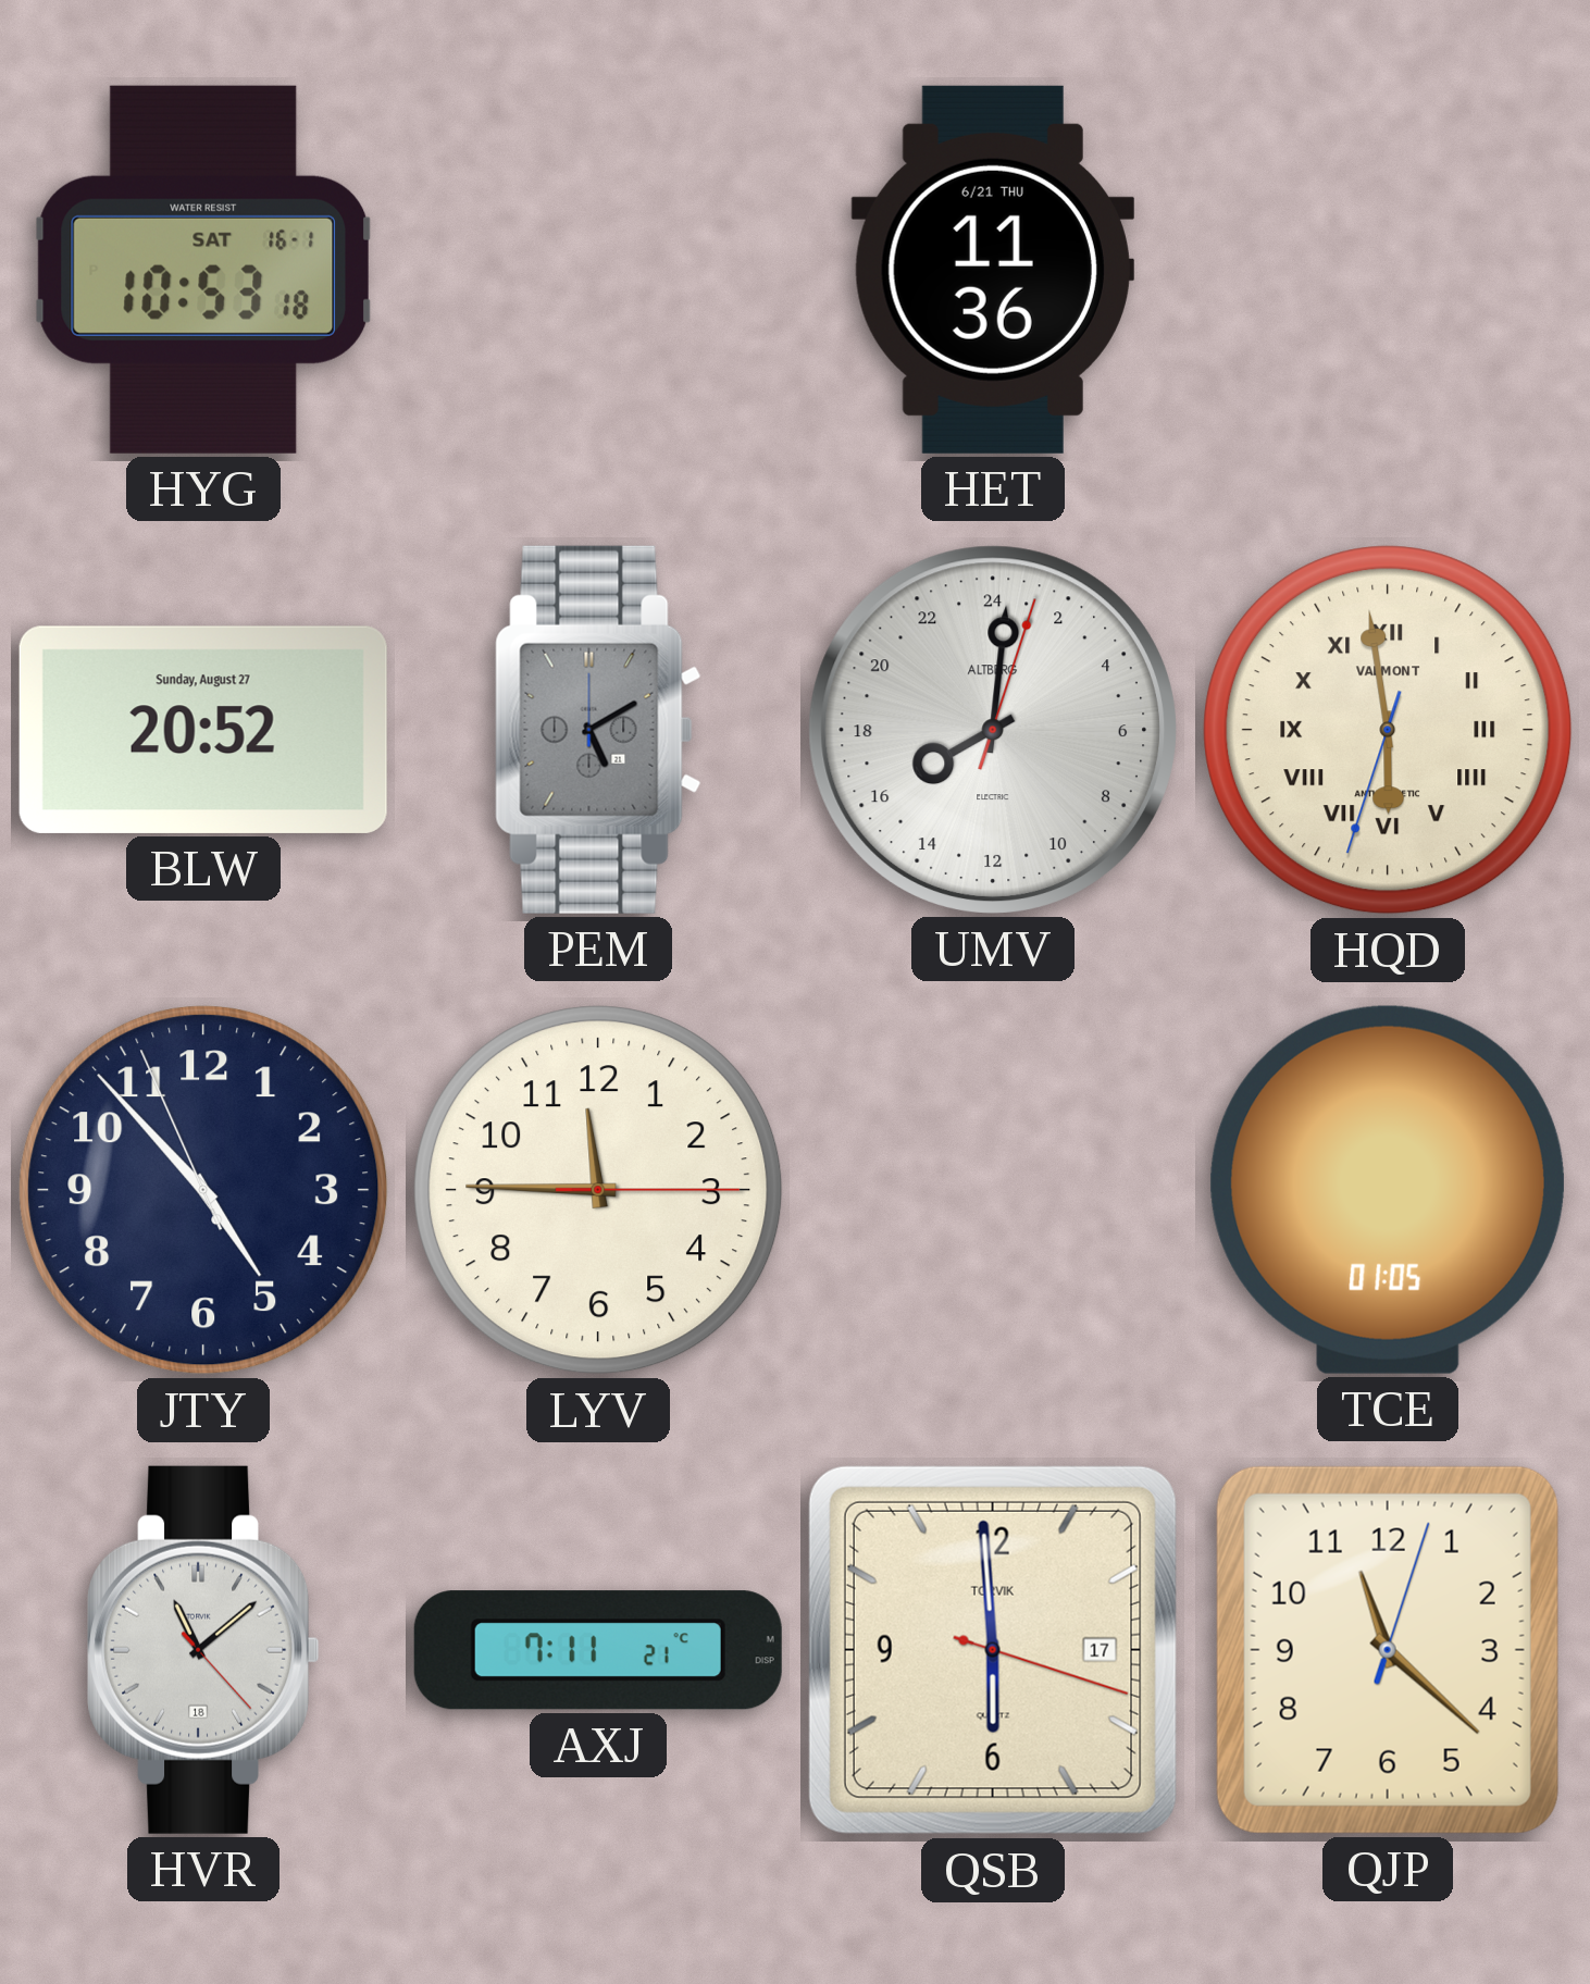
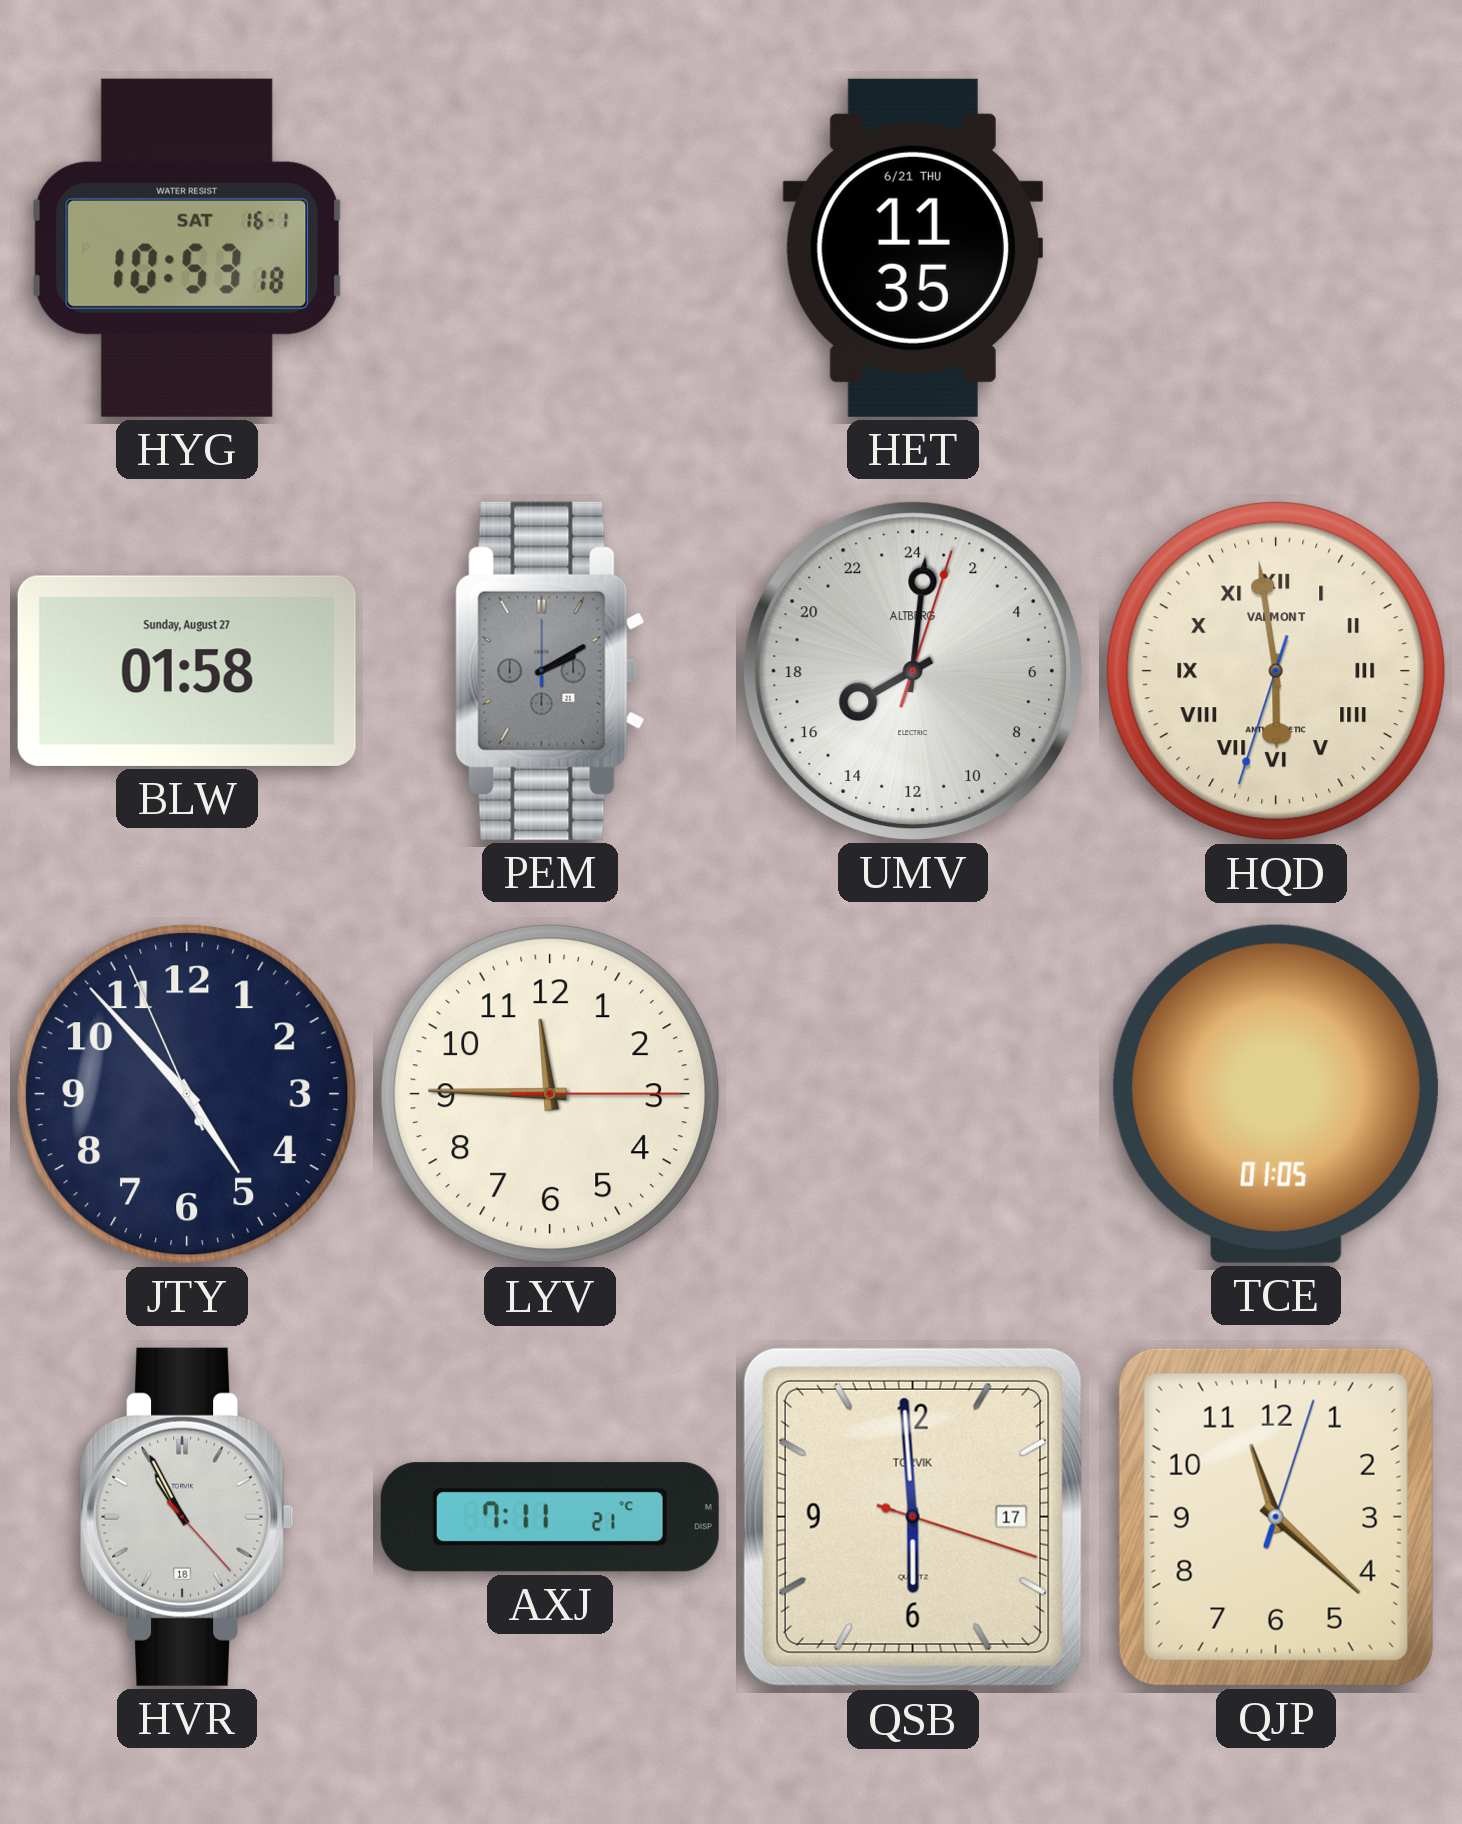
HET: 11:36 -> 11:35
BLW: 20:52 -> 01:58
PEM: 5:10 -> 2:10
HVR: 11:08 -> 10:55
